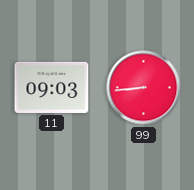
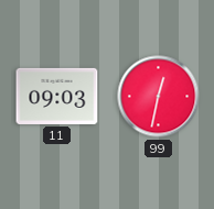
99: 8:44 -> 12:32
